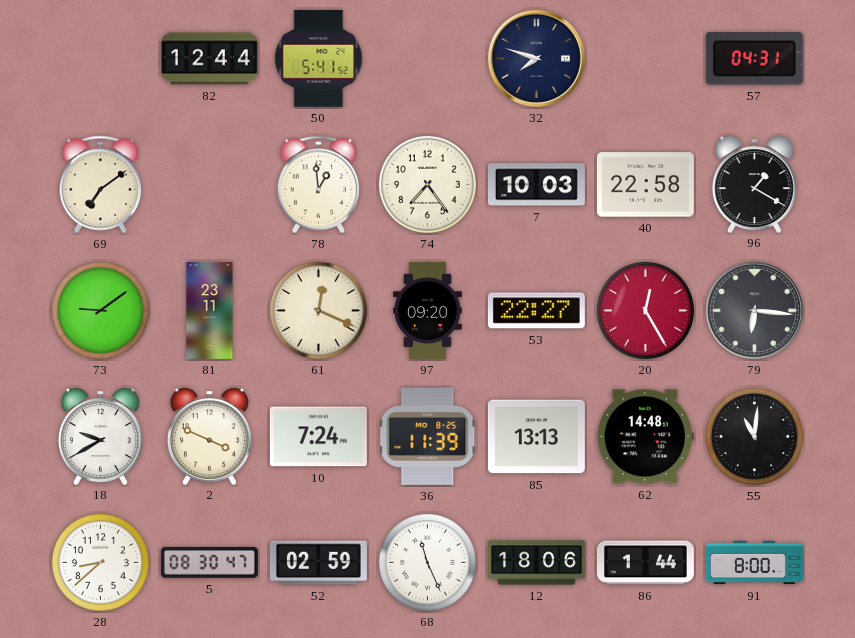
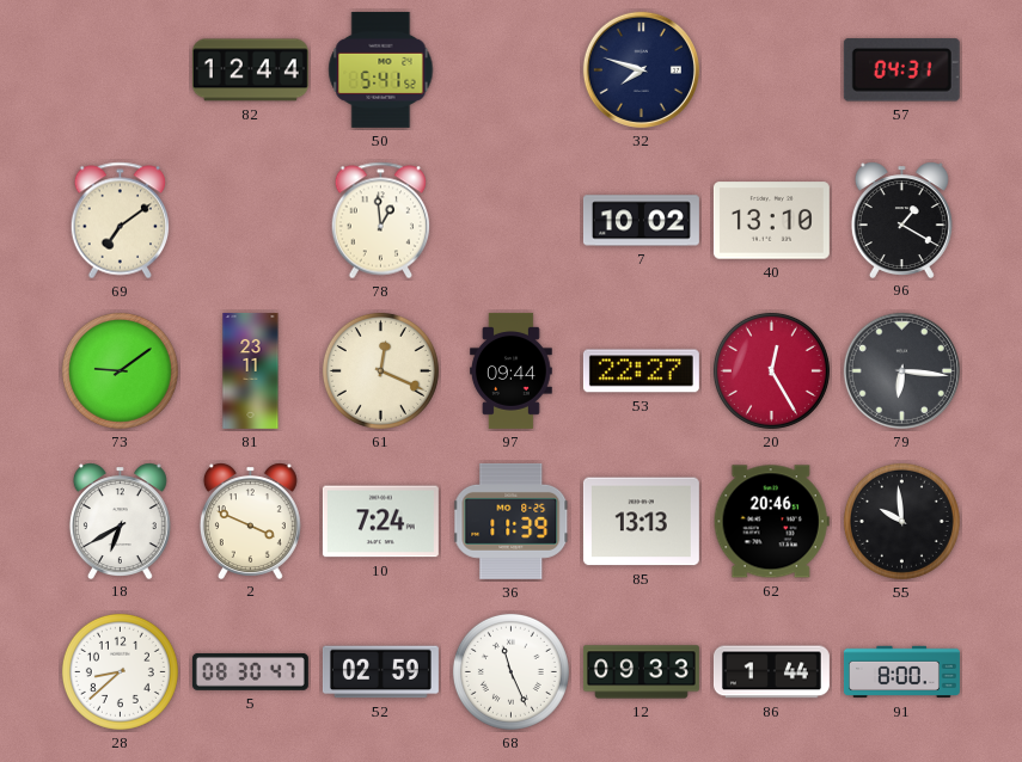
74: 7:24 -> none
7: 10:03 -> 10:02
40: 22:58 -> 13:10
97: 09:20 -> 09:44
18: 9:40 -> 6:40
62: 14:48 -> 20:46
55: 11:01 -> 9:59
12: 18:06 -> 09:33
